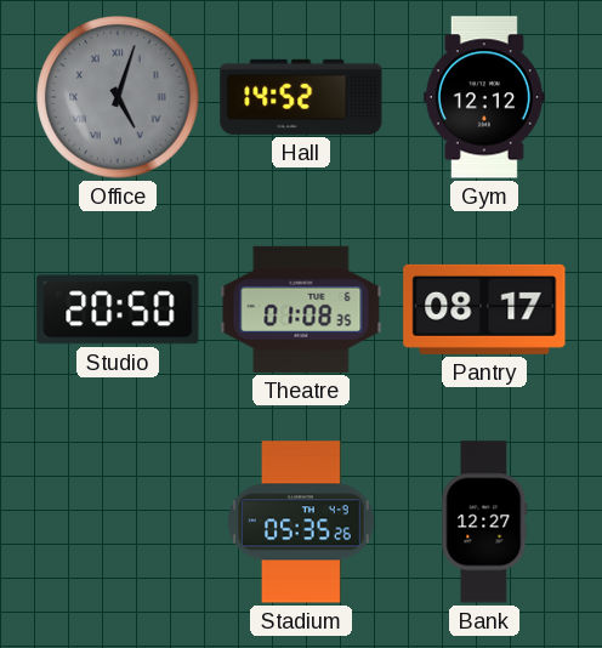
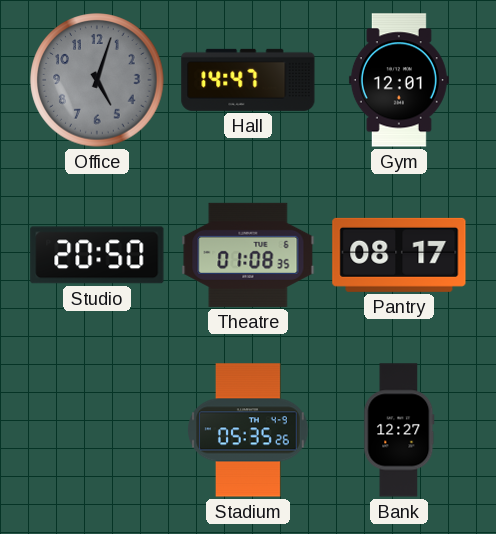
Office numerals: Roman -> Arabic
Hall: 14:52 -> 14:47
Gym: 12:12 -> 12:01
